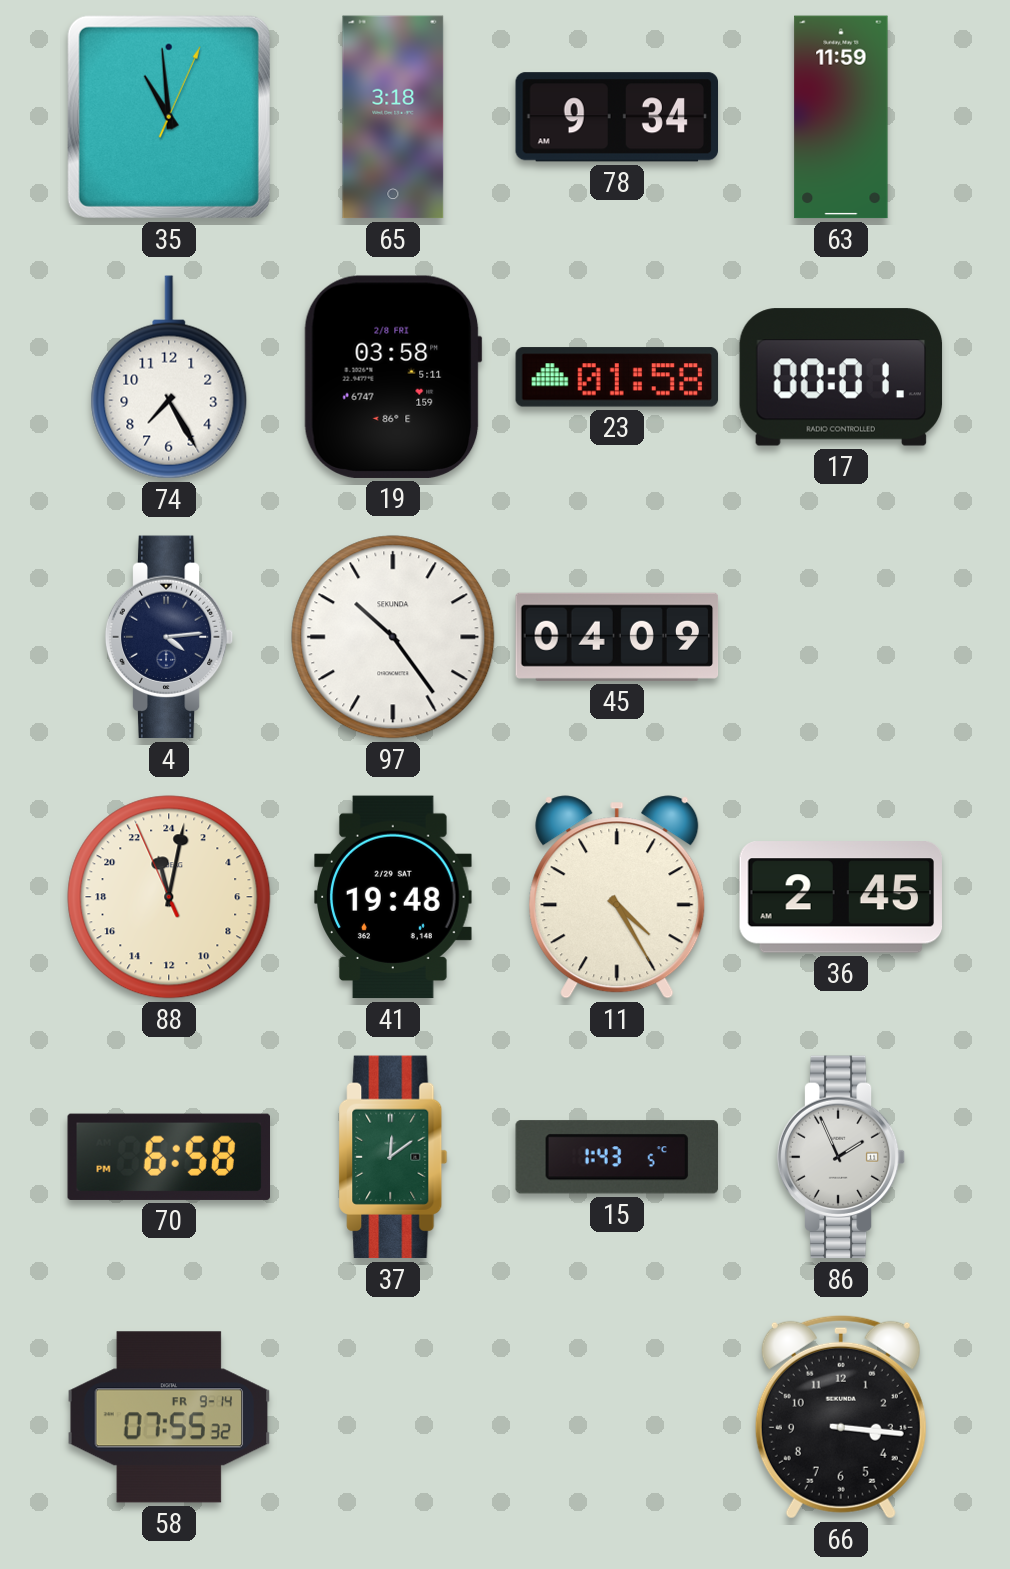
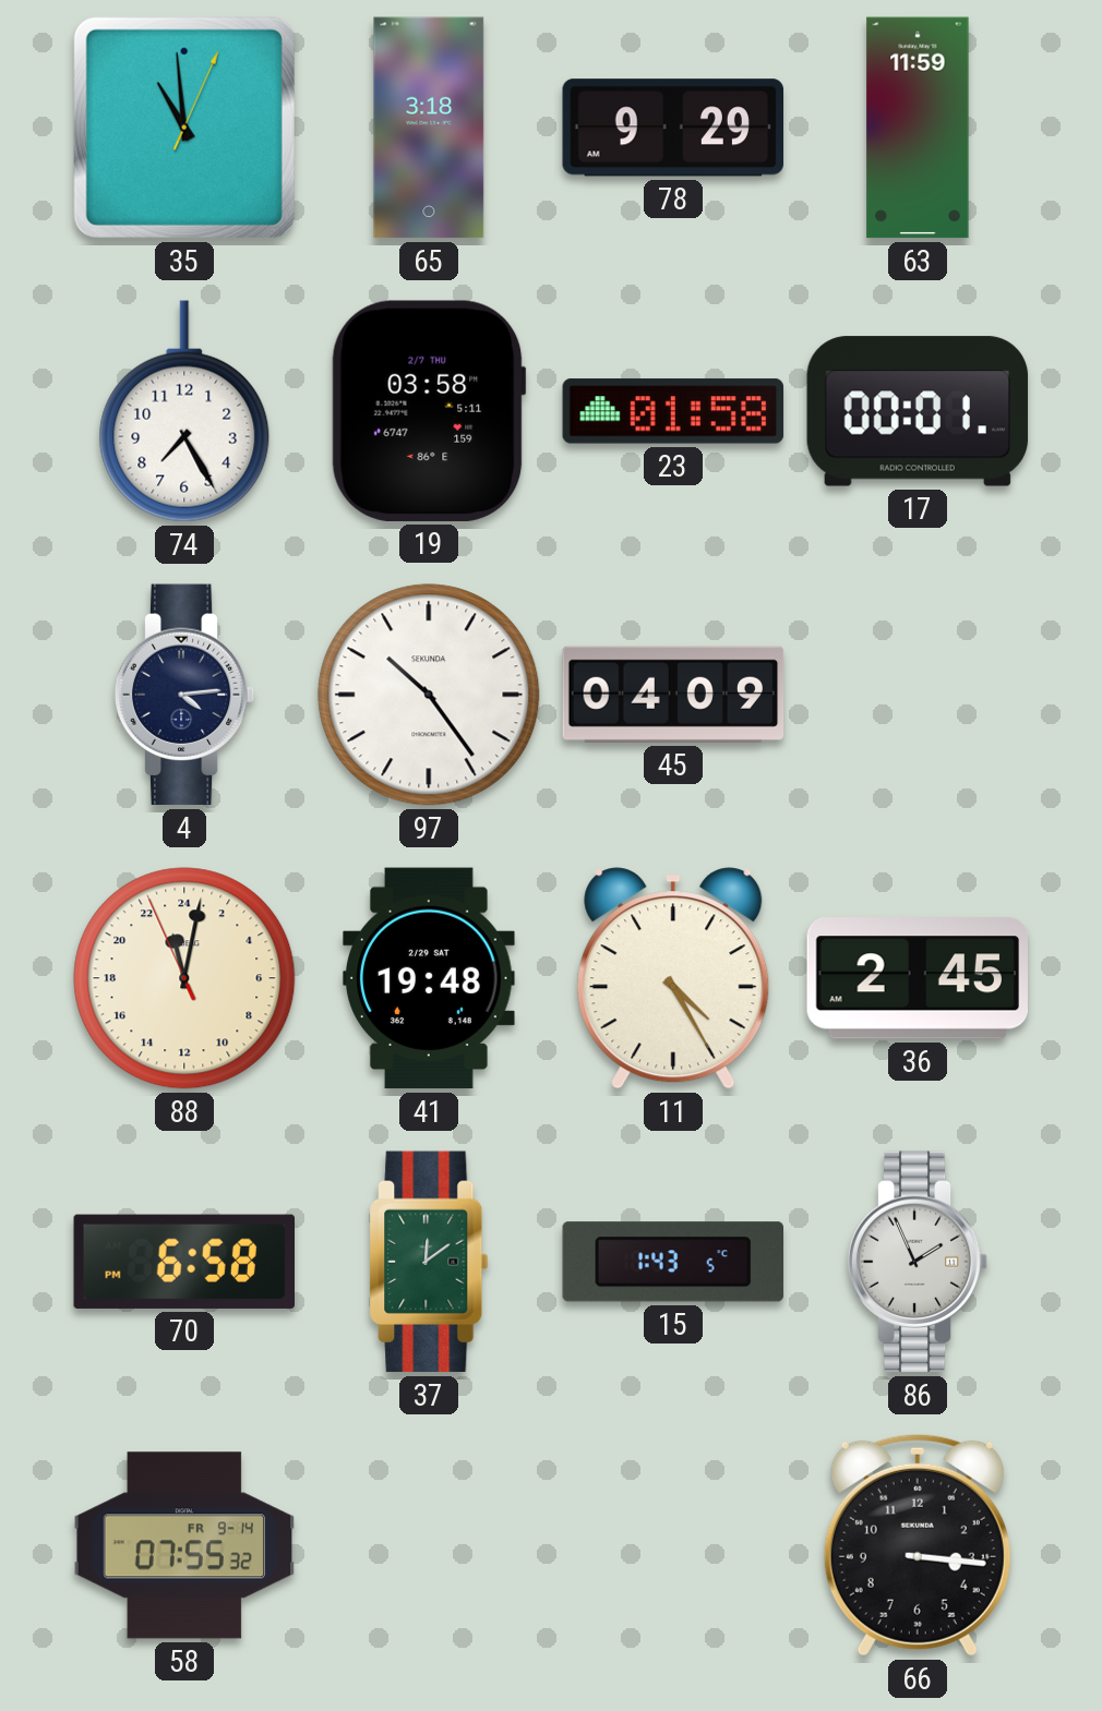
78: 9:34 -> 9:29
19 date: 2/8 FRI -> 2/7 THU
